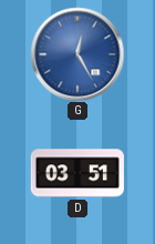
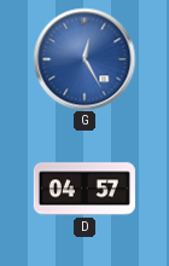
D: 03:51 -> 04:57
